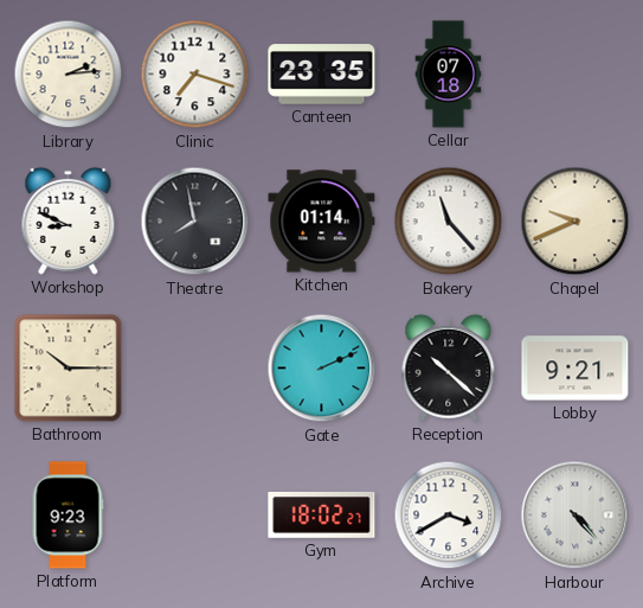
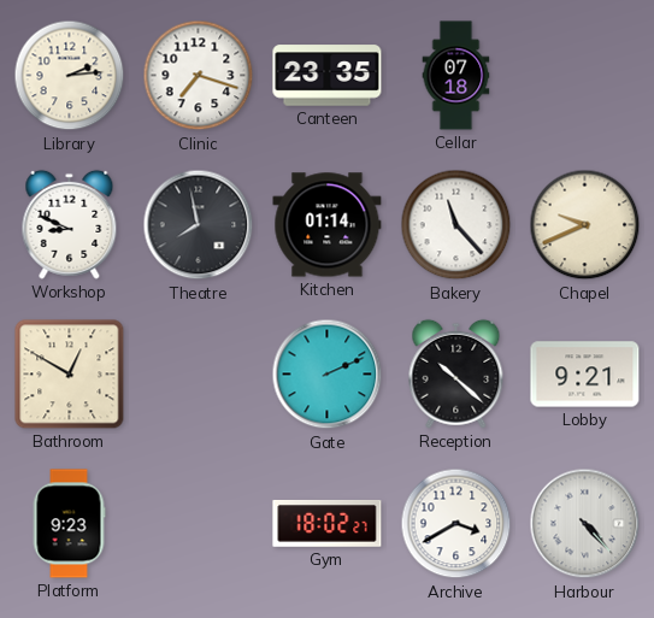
Bathroom: 10:15 -> 12:50
